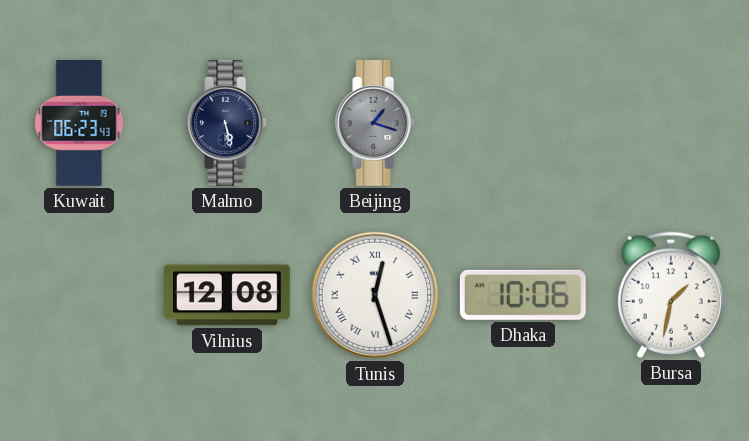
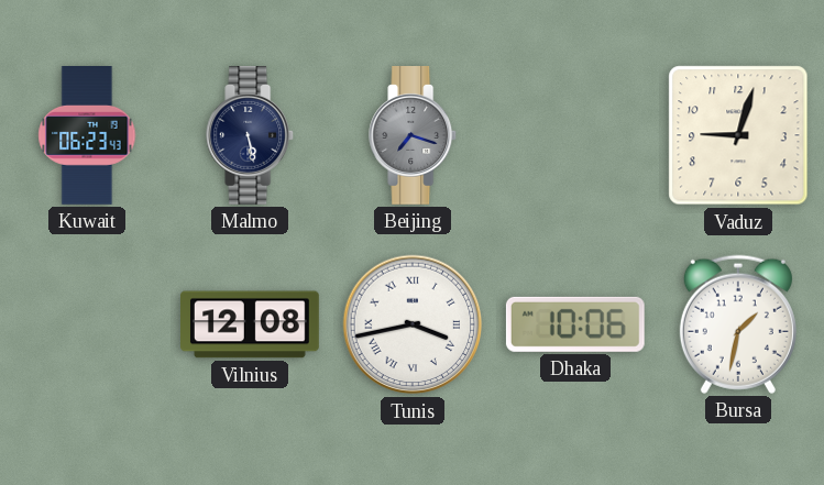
Beijing: 1:18 -> 7:18
Vaduz: none -> 9:03
Tunis: 12:27 -> 3:43
